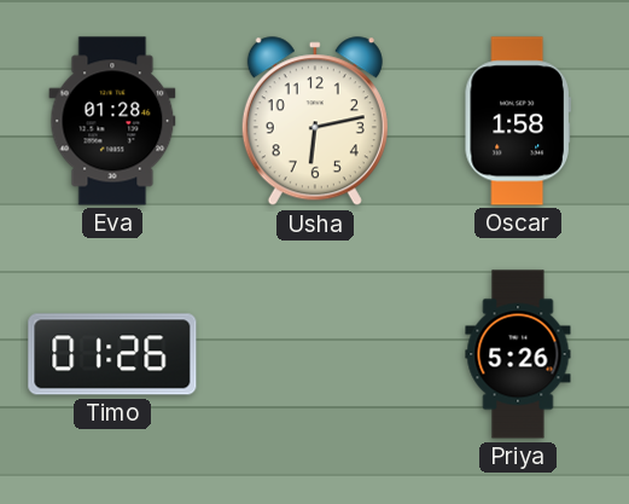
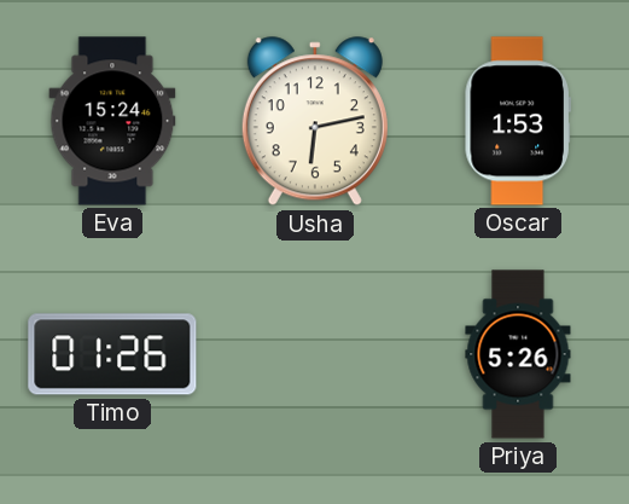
Eva: 01:28 -> 15:24
Oscar: 1:58 -> 1:53
